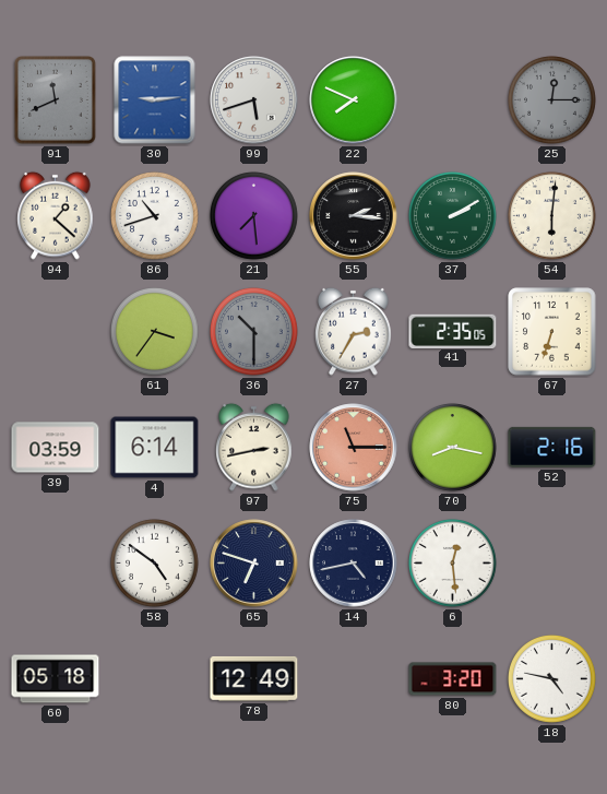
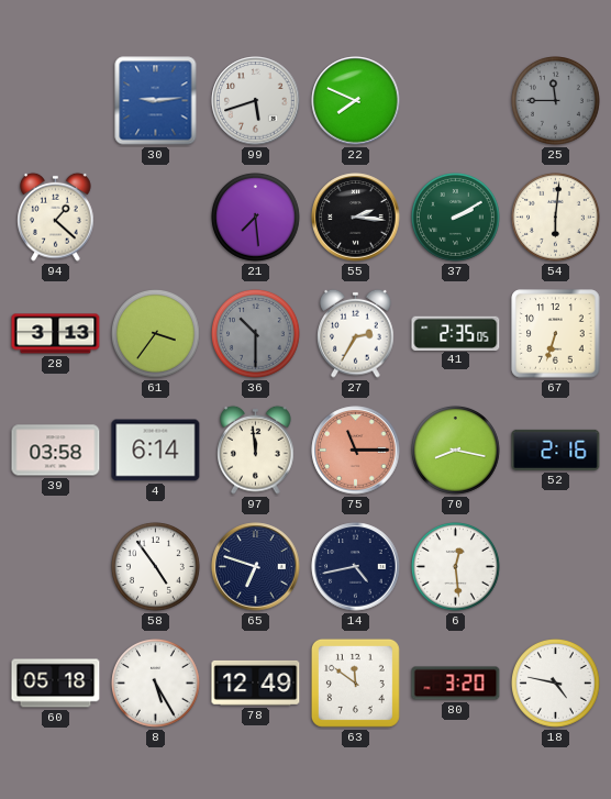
91: 11:41 -> none
25: 12:15 -> 11:45
86: 10:42 -> none
28: none -> 3:13
39: 03:59 -> 03:58
97: 2:43 -> 11:59
58: 4:51 -> 4:54
8: none -> 5:25
63: none -> 11:51
